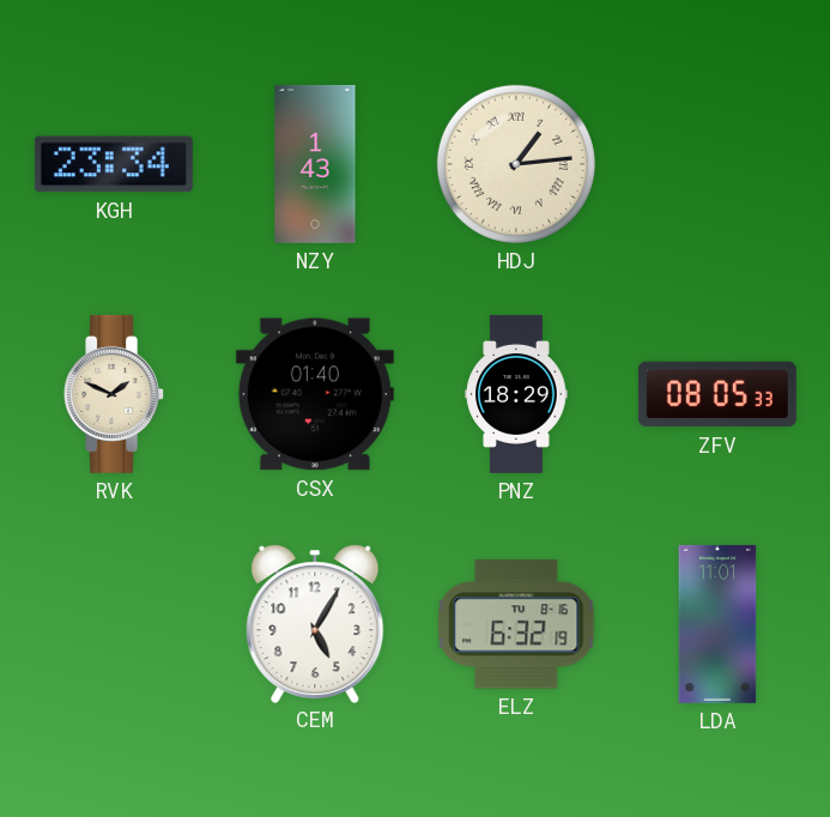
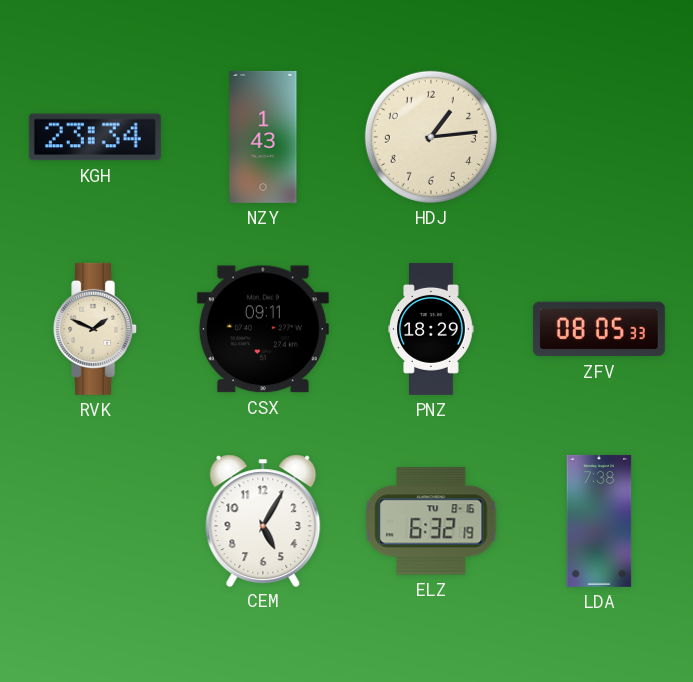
HDJ numerals: Roman -> Arabic
CSX: 01:40 -> 09:11
LDA: 11:01 -> 7:38
